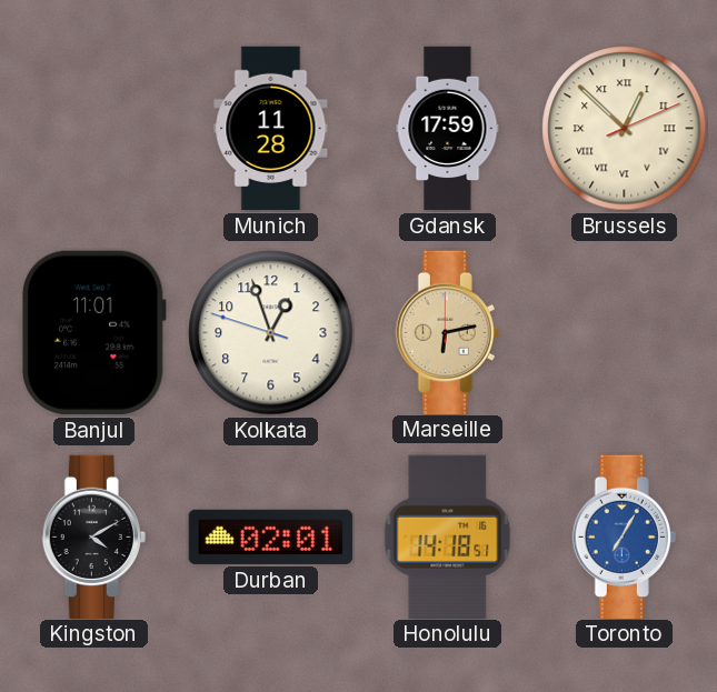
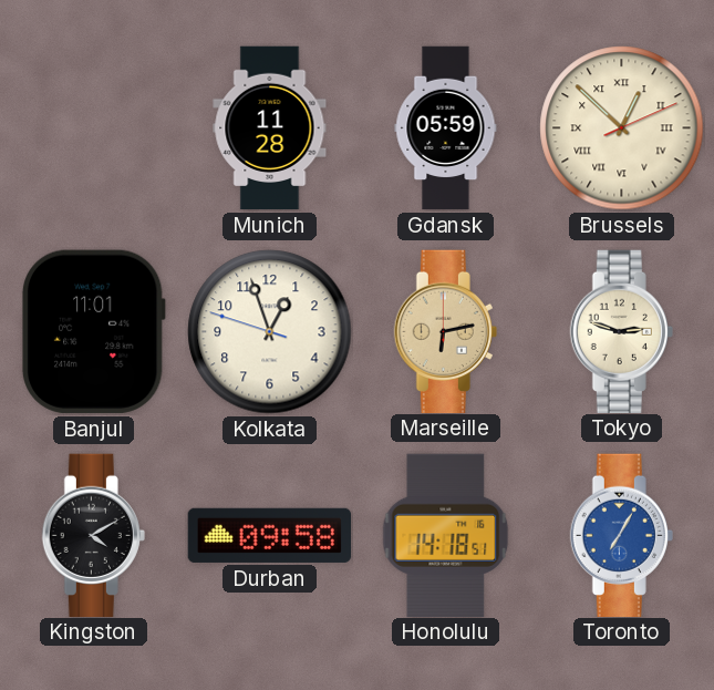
Gdansk: 17:59 -> 05:59
Tokyo: none -> 2:48
Durban: 02:01 -> 09:58
